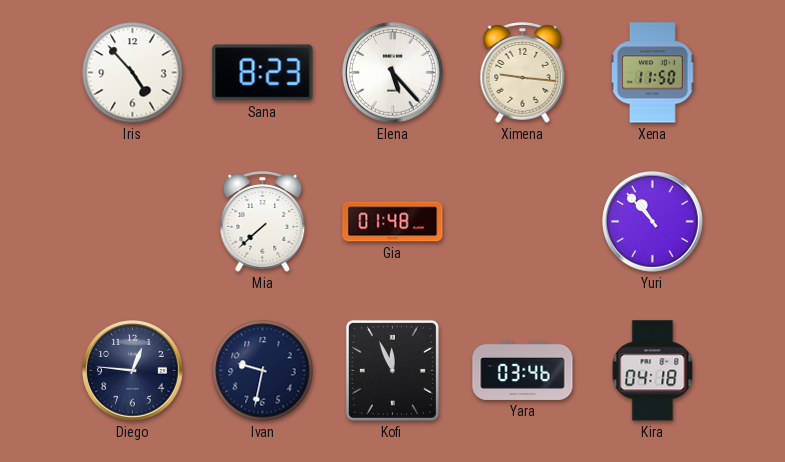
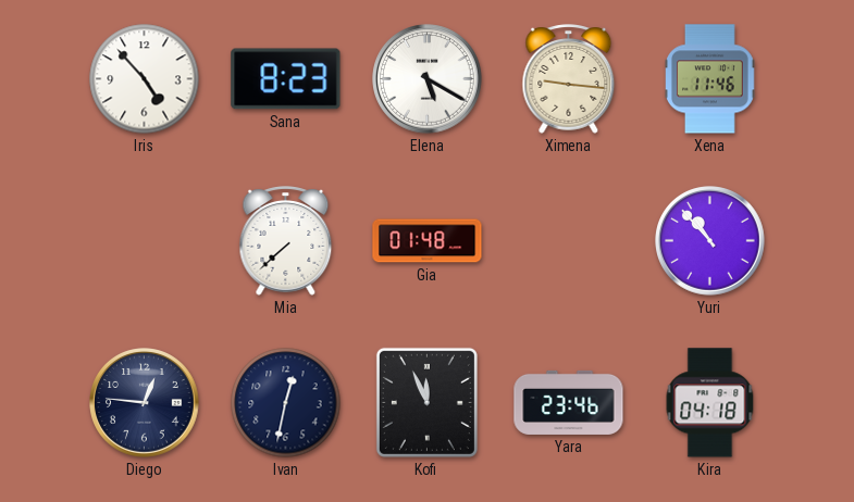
Elena: 5:23 -> 5:20
Xena: 11:50 -> 11:46
Ivan: 9:32 -> 12:32
Yara: 03:46 -> 23:46
